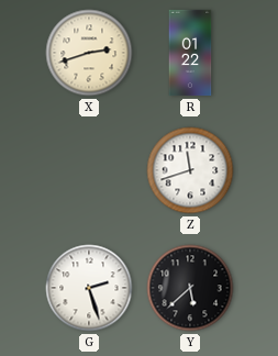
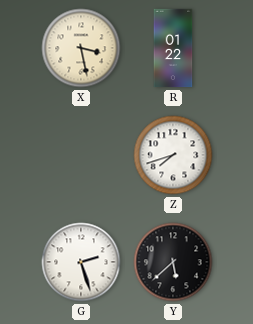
X: 2:42 -> 3:28
Z: 11:42 -> 7:42
